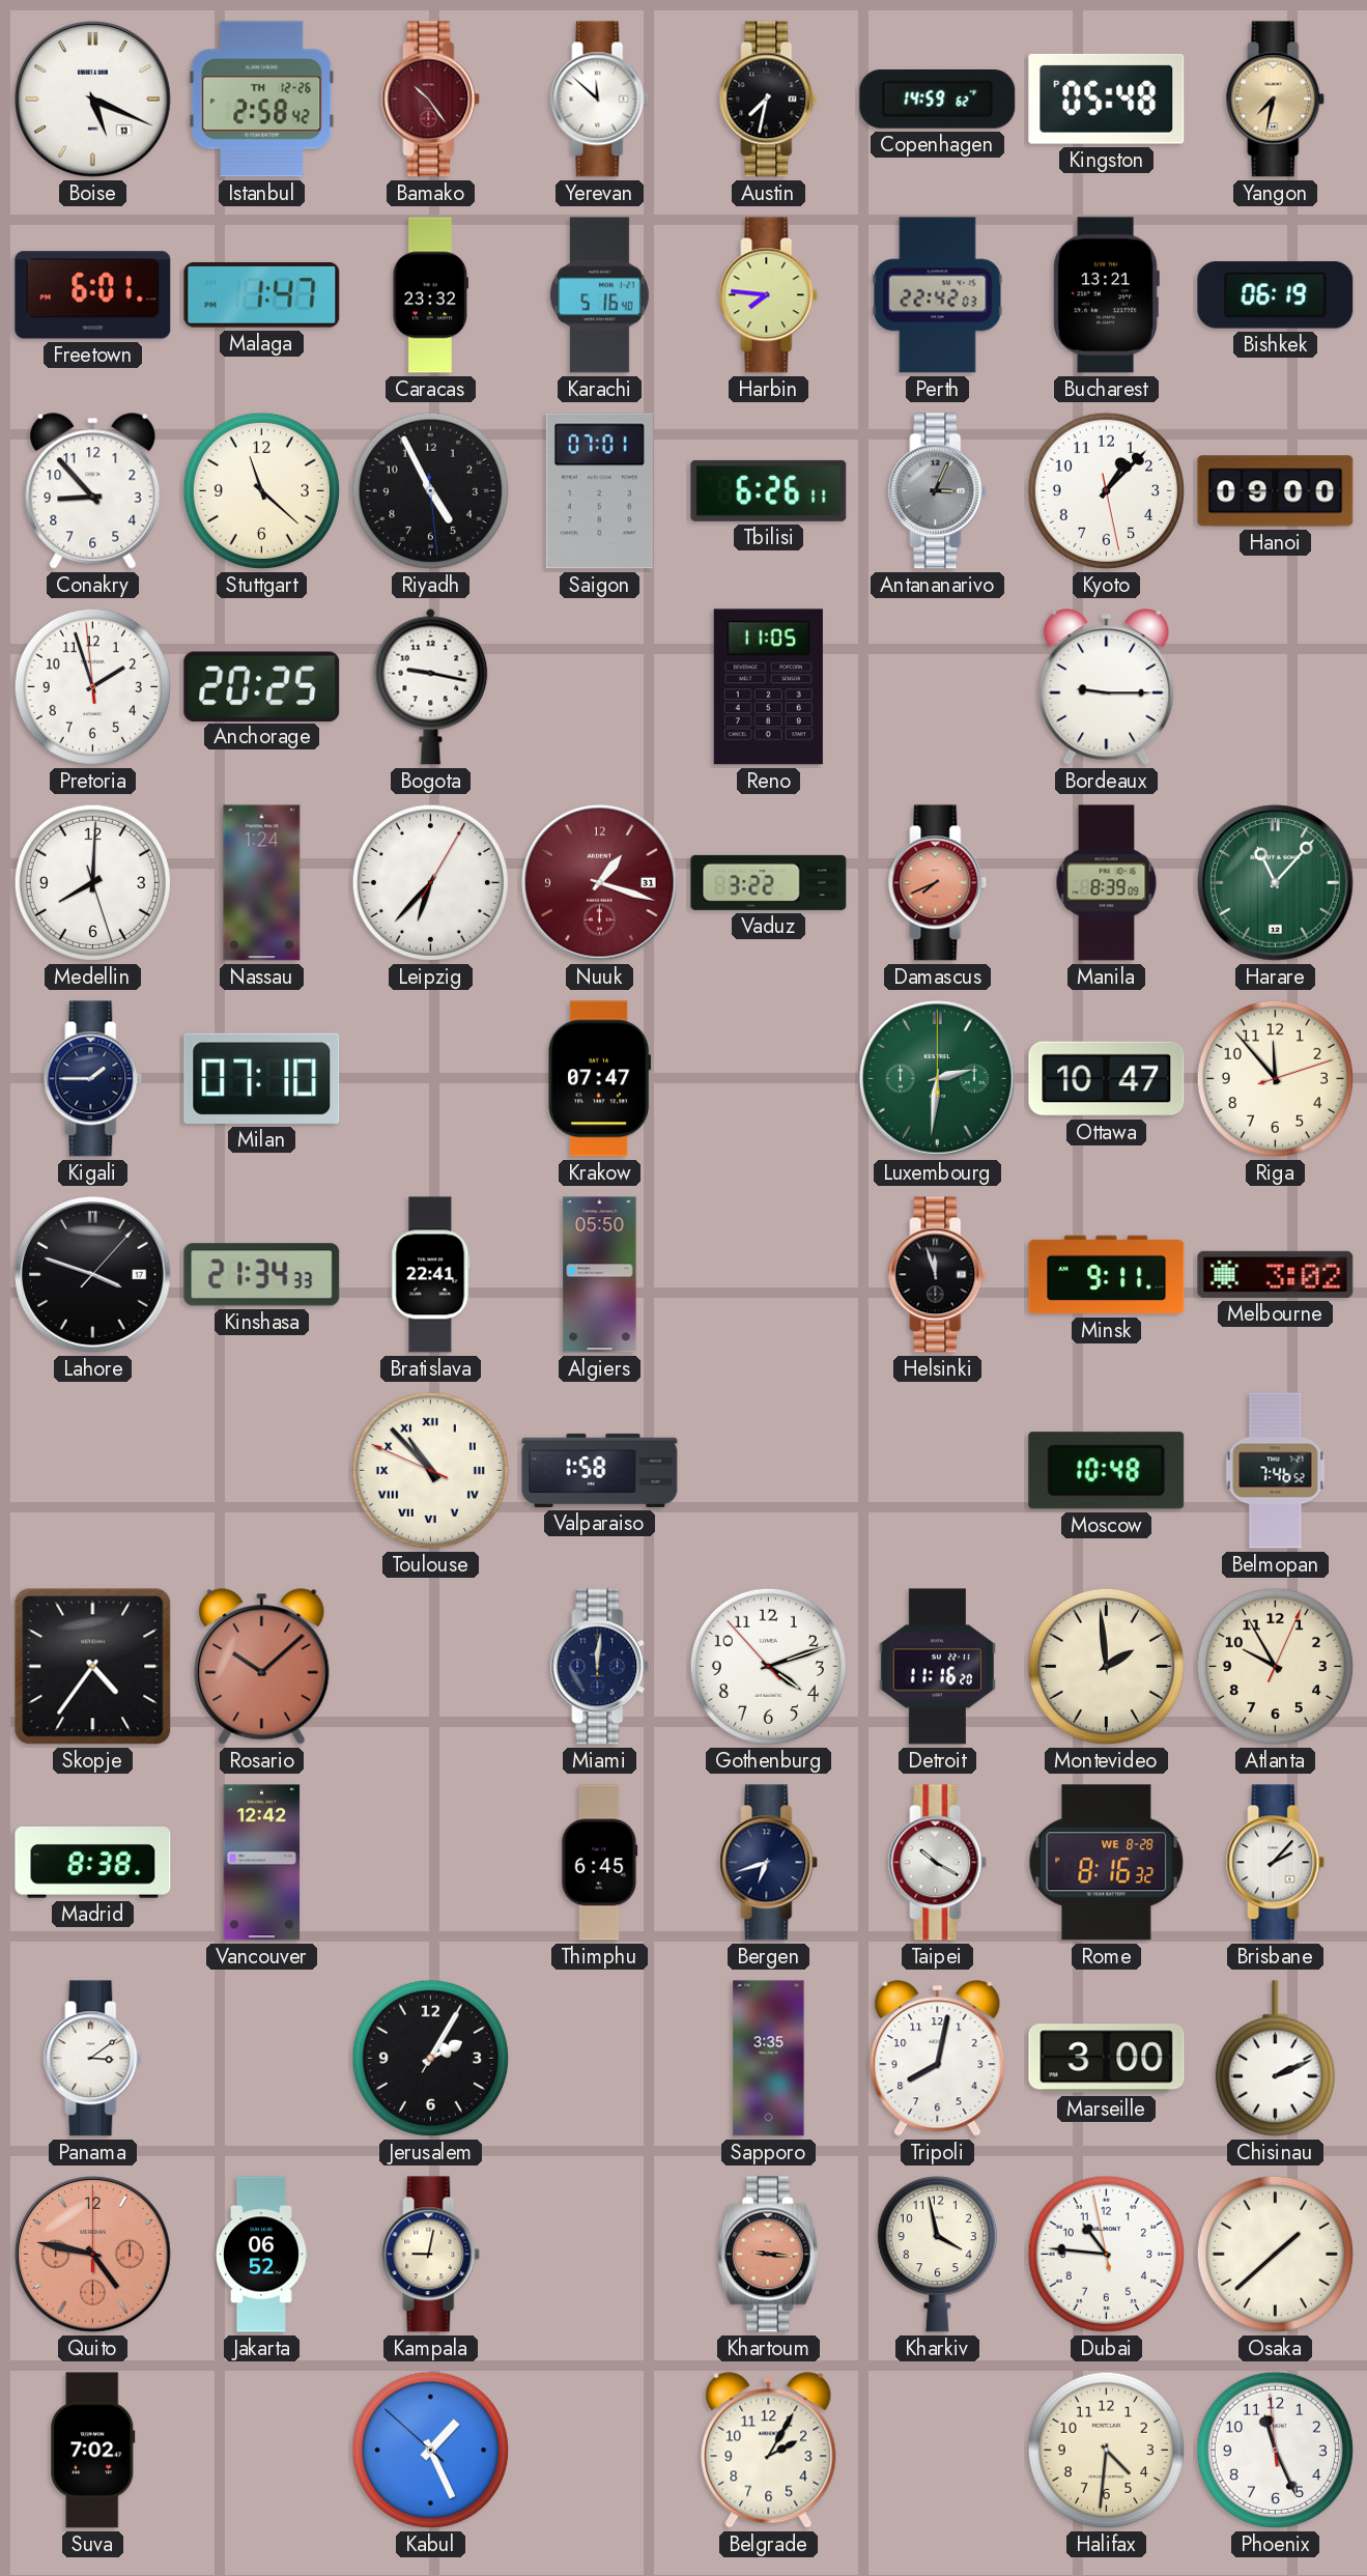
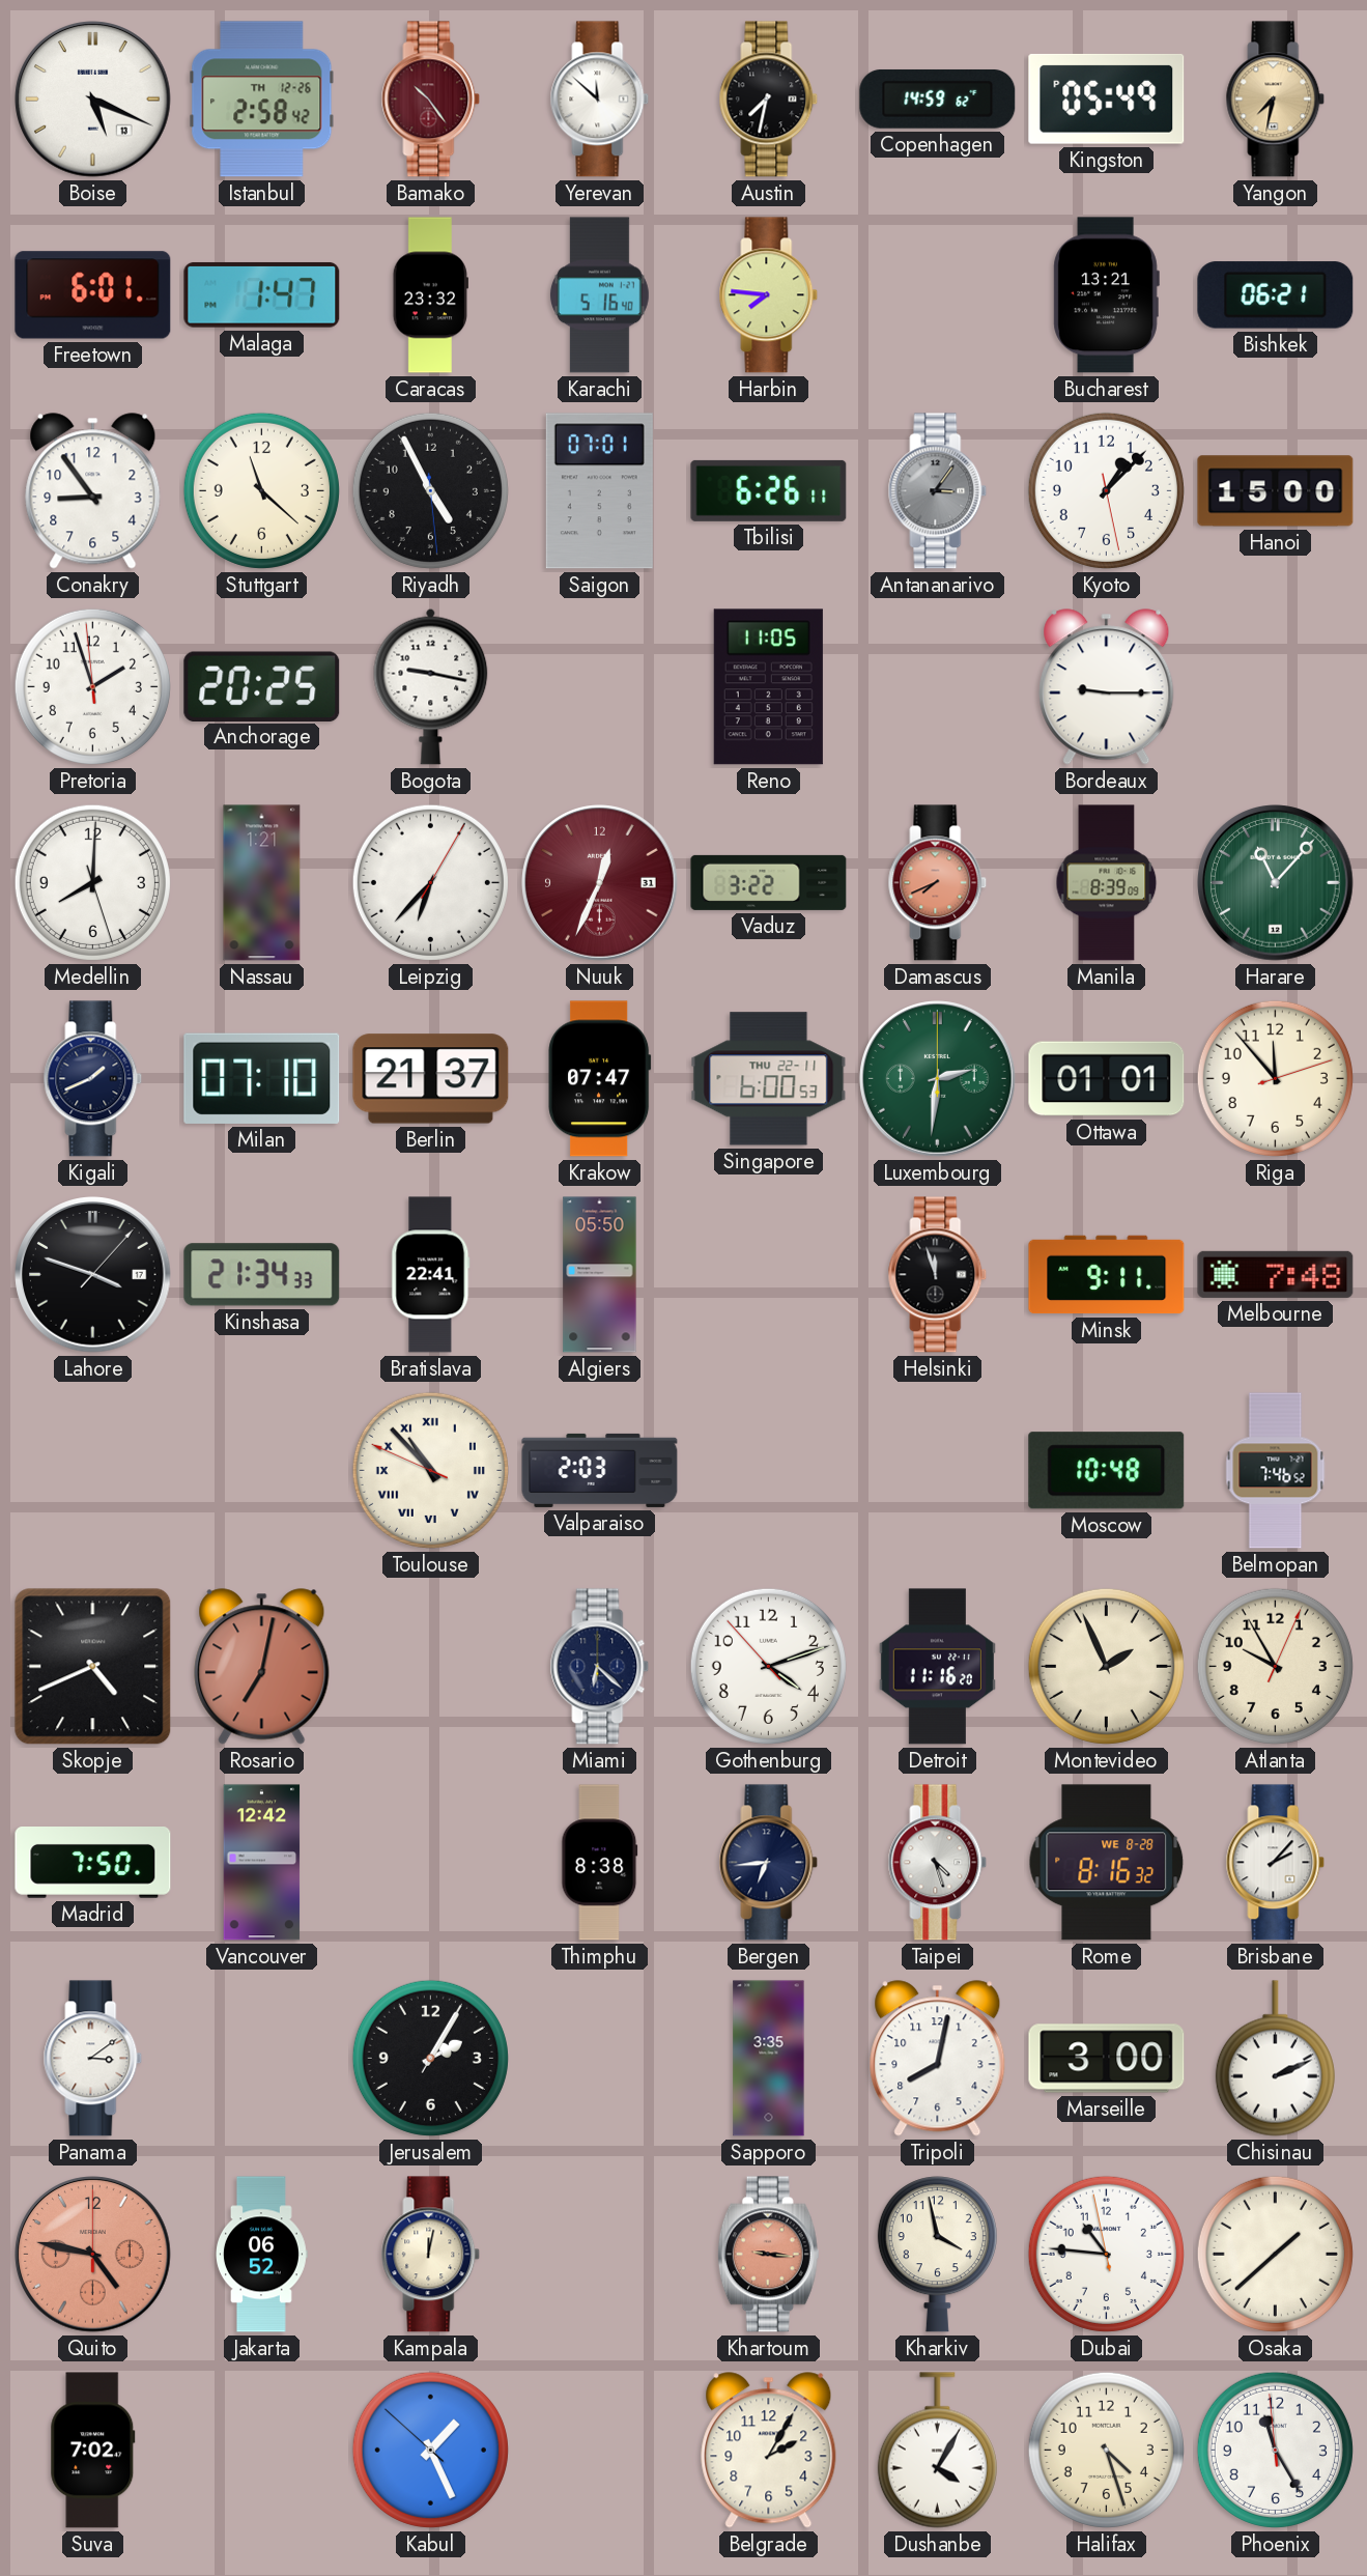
Kingston: 05:48 -> 05:49
Perth: 22:42 -> none
Bishkek: 06:19 -> 06:21
Conakry: 8:53 -> 8:54
Antananarivo: 3:04 -> 3:06
Hanoi: 09:00 -> 15:00
Nassau: 1:24 -> 1:21
Nuuk: 1:18 -> 12:34
Kigali: 1:45 -> 1:41
Berlin: none -> 21:37
Singapore: none -> 6:00
Ottawa: 10:47 -> 01:01
Melbourne: 3:02 -> 7:48
Valparaiso: 1:58 -> 2:03
Skopje: 4:36 -> 4:41
Rosario: 10:08 -> 7:02
Miami: 12:01 -> 6:22
Montevideo: 1:59 -> 1:56
Madrid: 8:38 -> 7:50
Thimphu: 6:45 -> 8:38
Bergen: 6:42 -> 6:44
Taipei: 10:20 -> 4:27
Kampala: 9:02 -> 12:02
Dushanbe: none -> 4:05
Halifax: 4:31 -> 4:27
Phoenix: 11:25 -> 11:24
